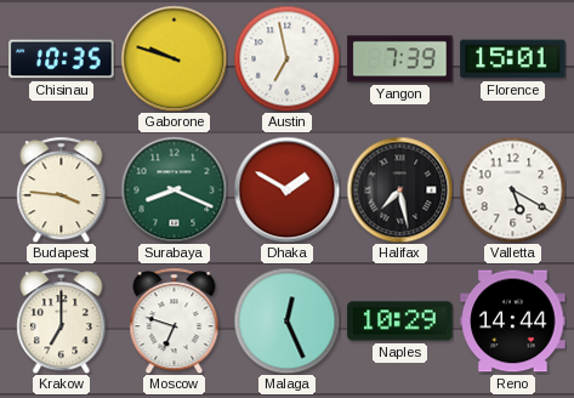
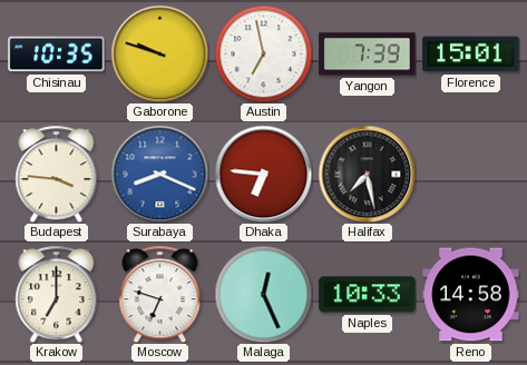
Surabaya dial: green -> blue
Dhaka: 1:50 -> 6:46
Valletta: 5:20 -> none
Naples: 10:29 -> 10:33
Reno: 14:44 -> 14:58
